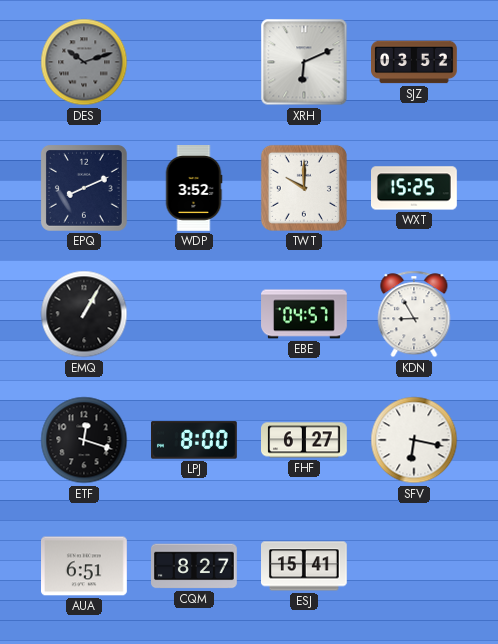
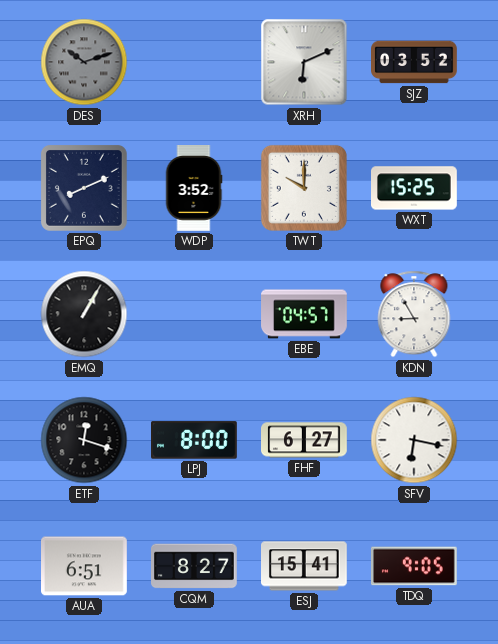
TDQ: none -> 9:05
